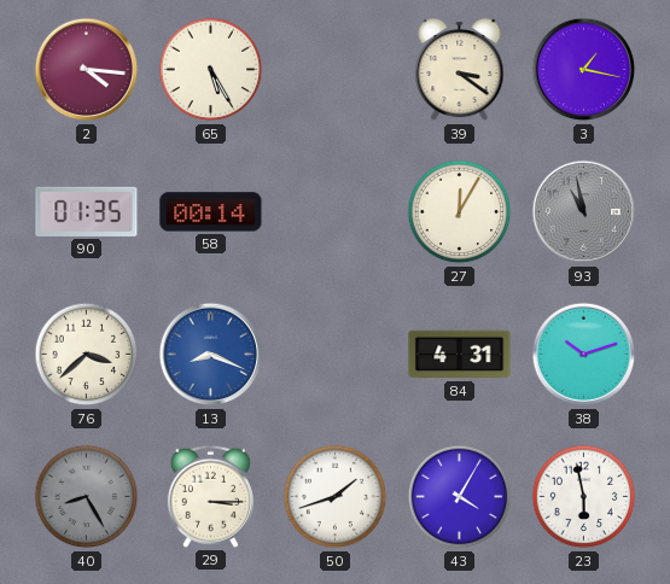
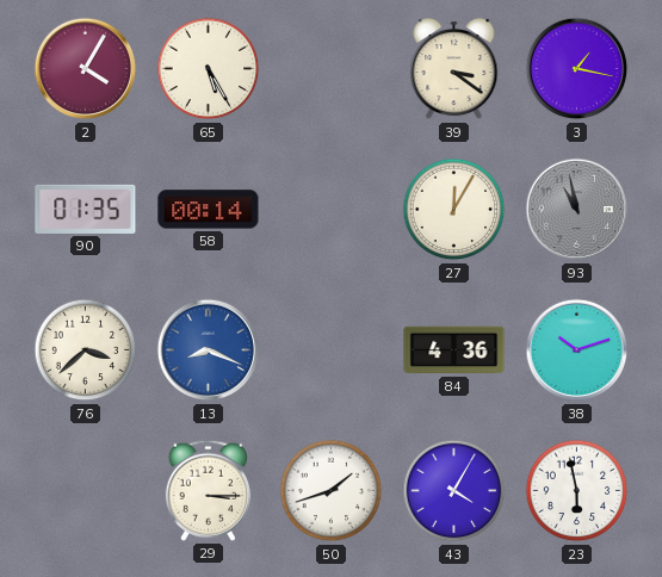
2: 4:16 -> 4:05
84: 4:31 -> 4:36
40: 8:25 -> none
